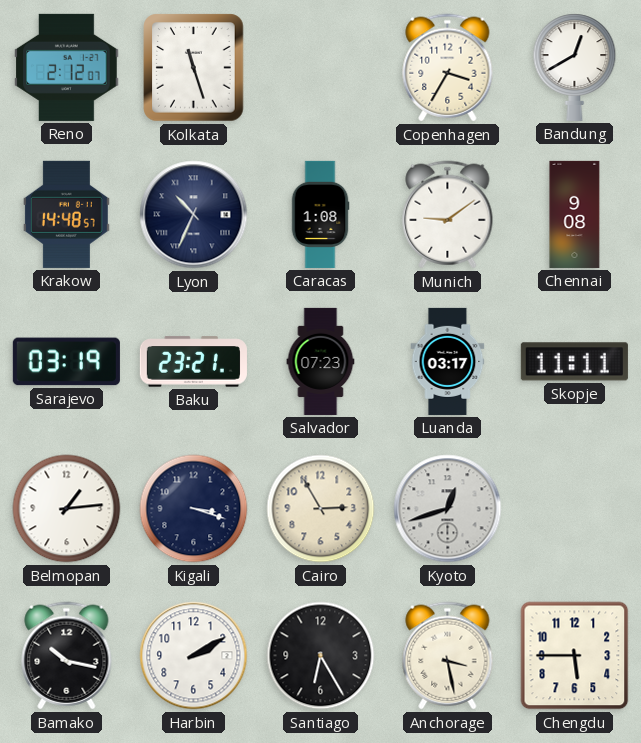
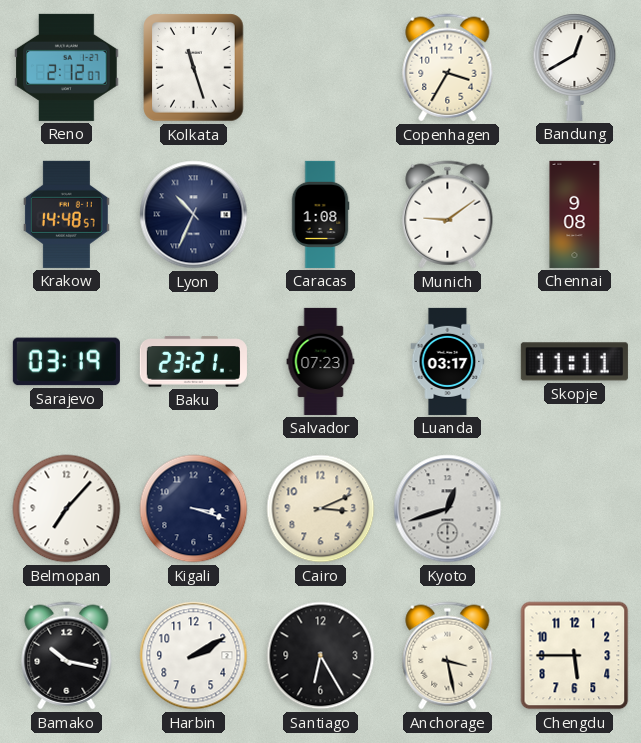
Belmopan: 1:14 -> 7:07
Cairo: 2:55 -> 3:11
